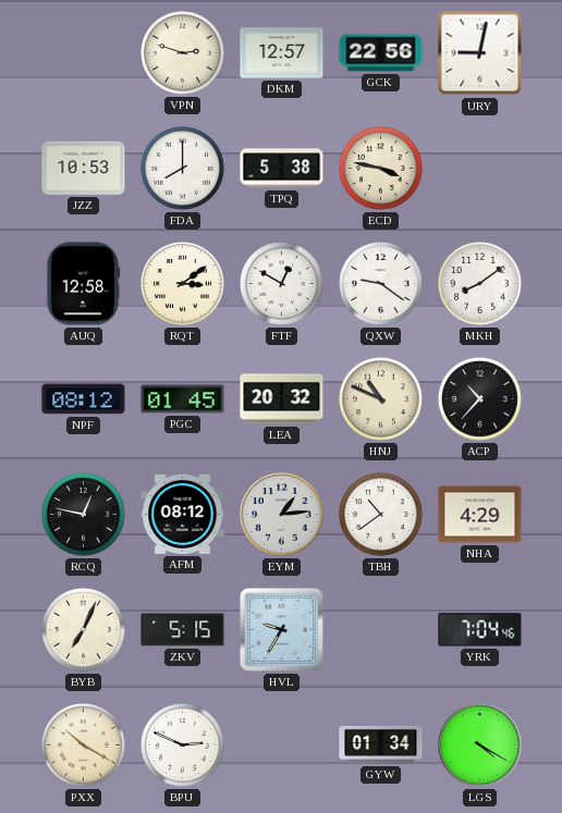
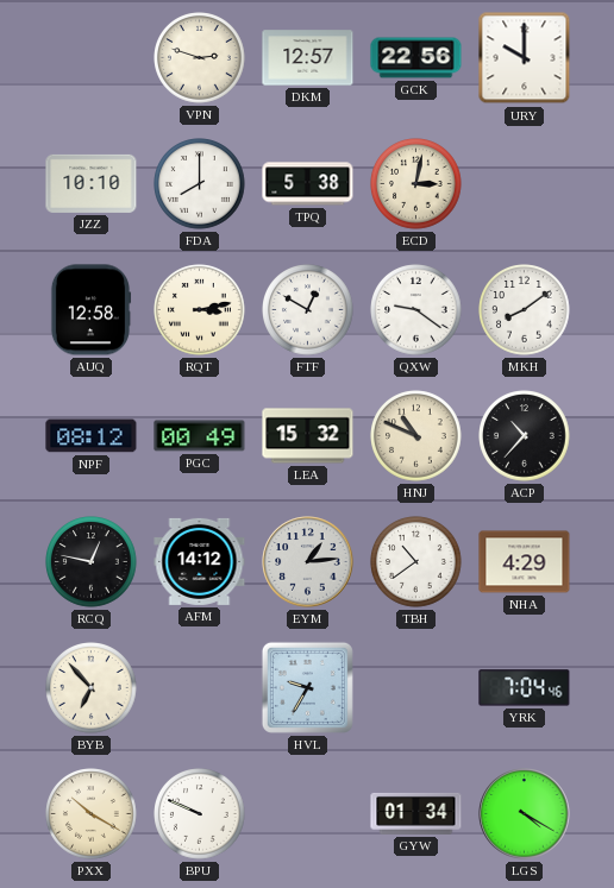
URY: 9:02 -> 10:00
JZZ: 10:53 -> 10:10
ECD: 3:47 -> 3:02
RQT: 3:09 -> 3:13
PGC: 01:45 -> 00:49
LEA: 20:32 -> 15:32
AFM: 08:12 -> 14:12
BYB: 7:04 -> 6:53
ZKV: 5:15 -> none
BPU: 2:49 -> 9:49
